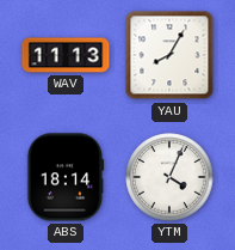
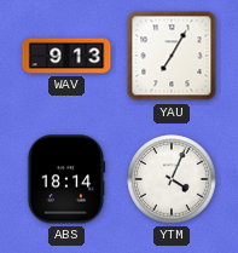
WAV: 11:13 -> 9:13
YAU: 8:05 -> 7:05
